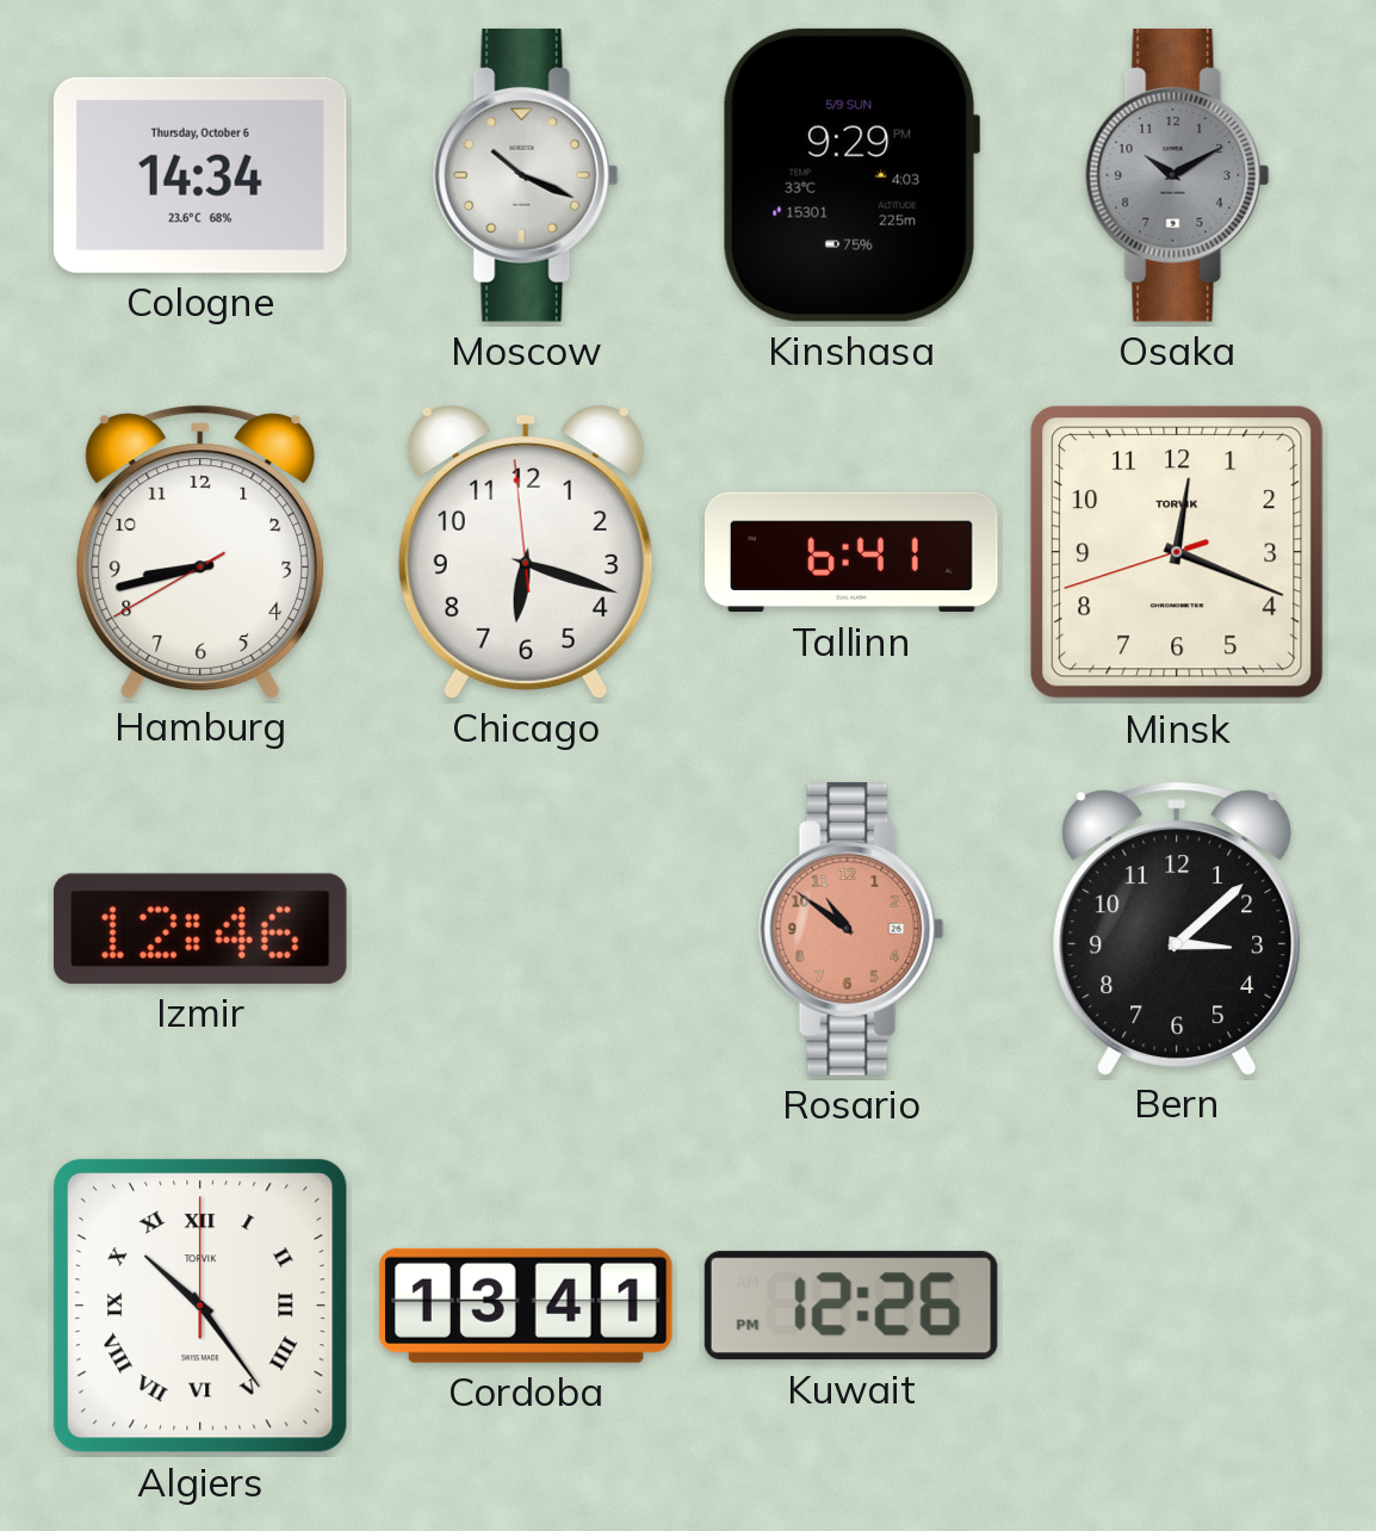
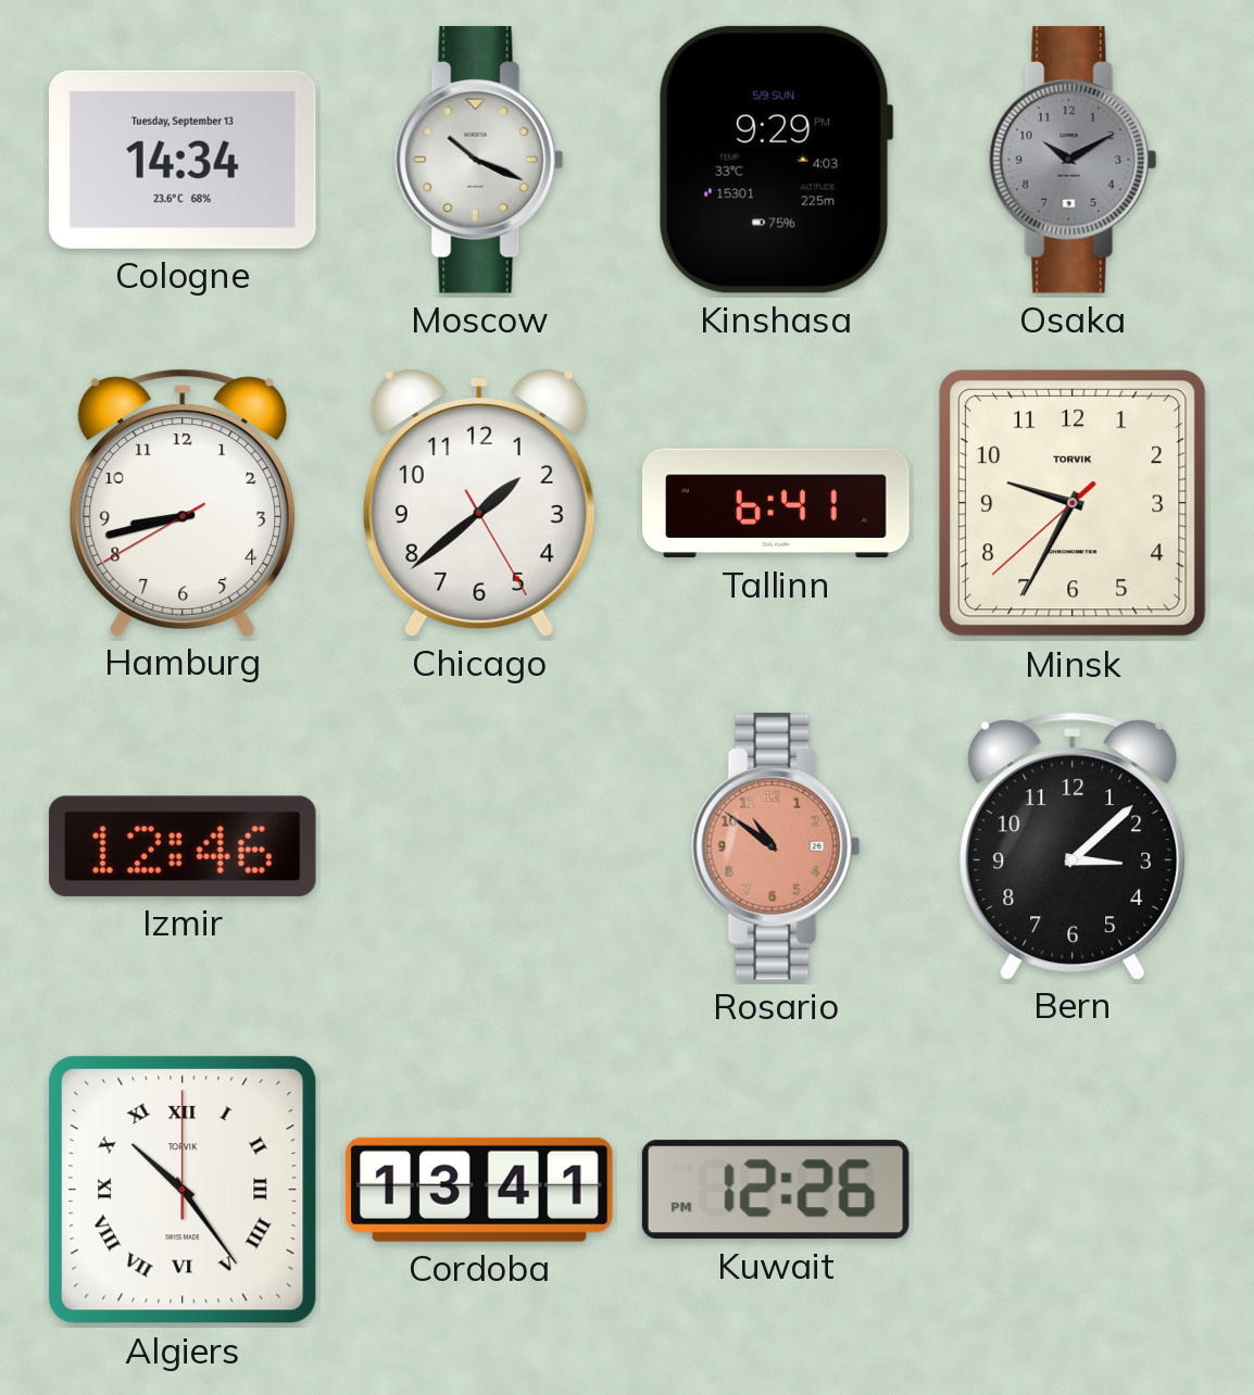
Cologne date: Thursday, October 6 -> Tuesday, September 13
Chicago: 6:17 -> 1:38
Minsk: 12:18 -> 9:34
